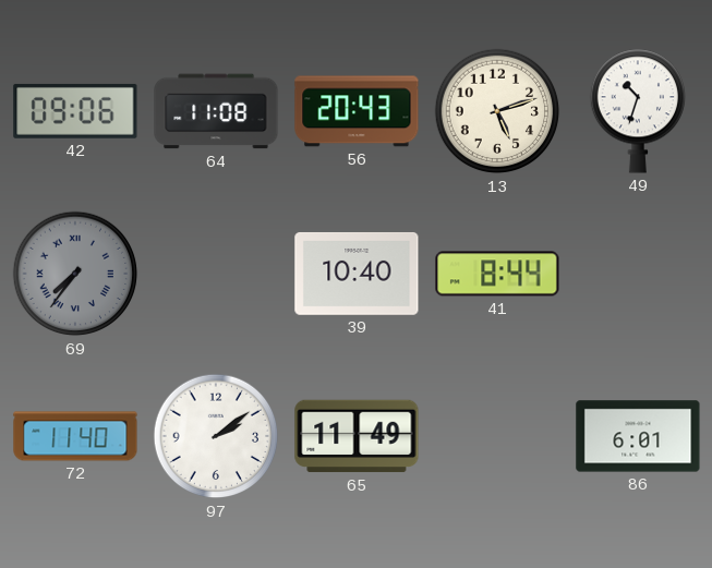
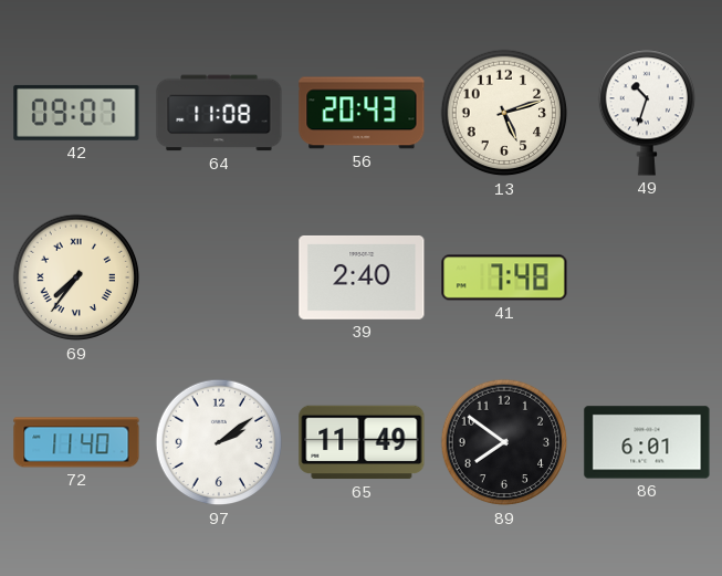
42: 09:06 -> 09:07
69 dial: grey -> cream
39: 10:40 -> 2:40
41: 8:44 -> 7:48
89: none -> 7:51
